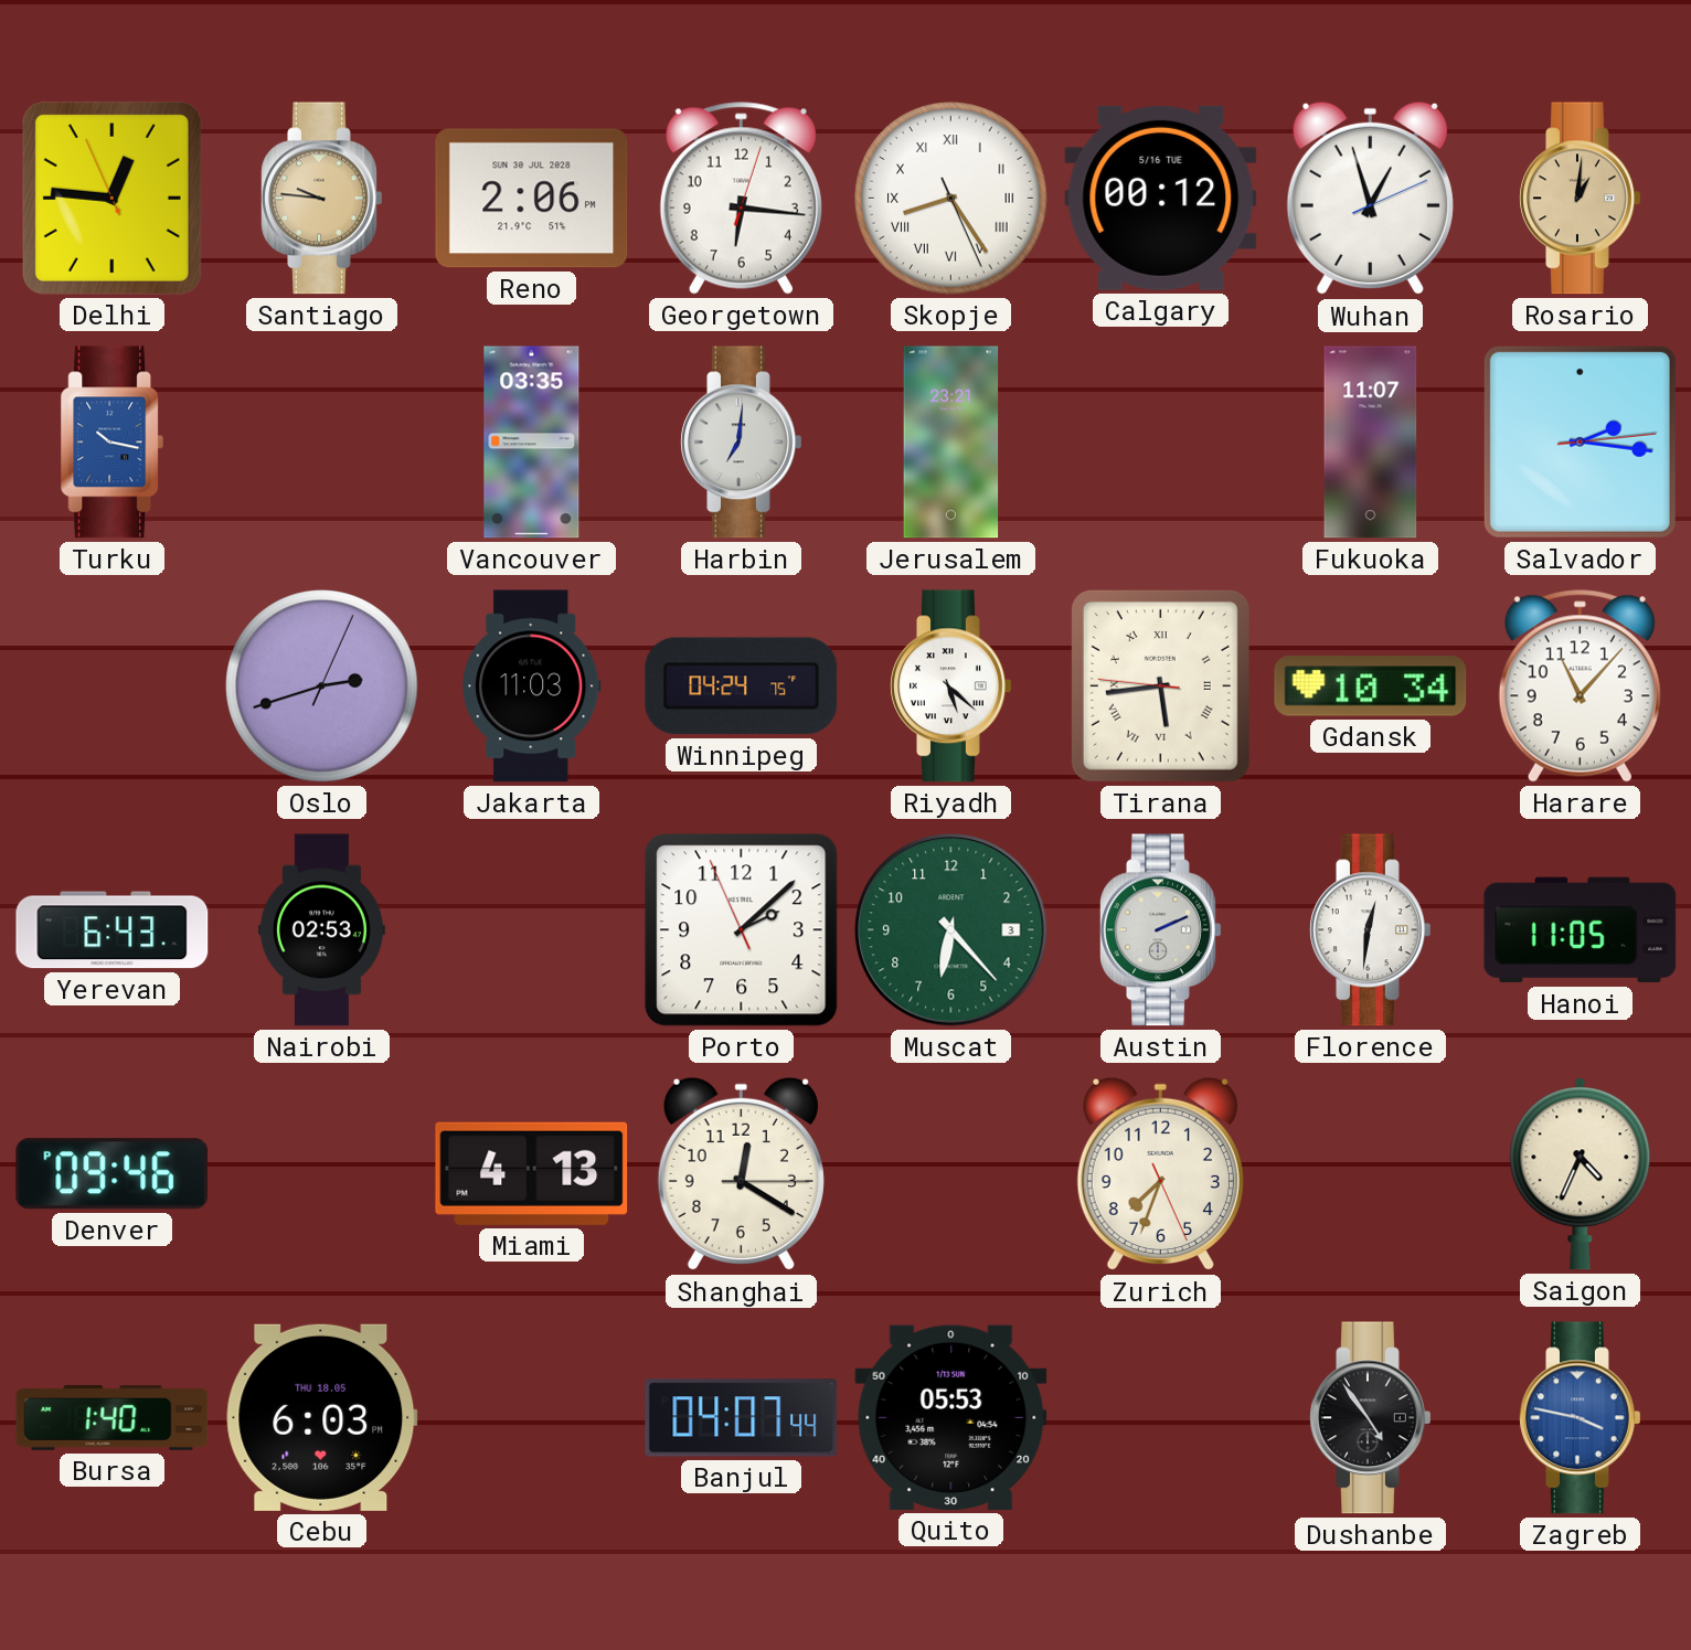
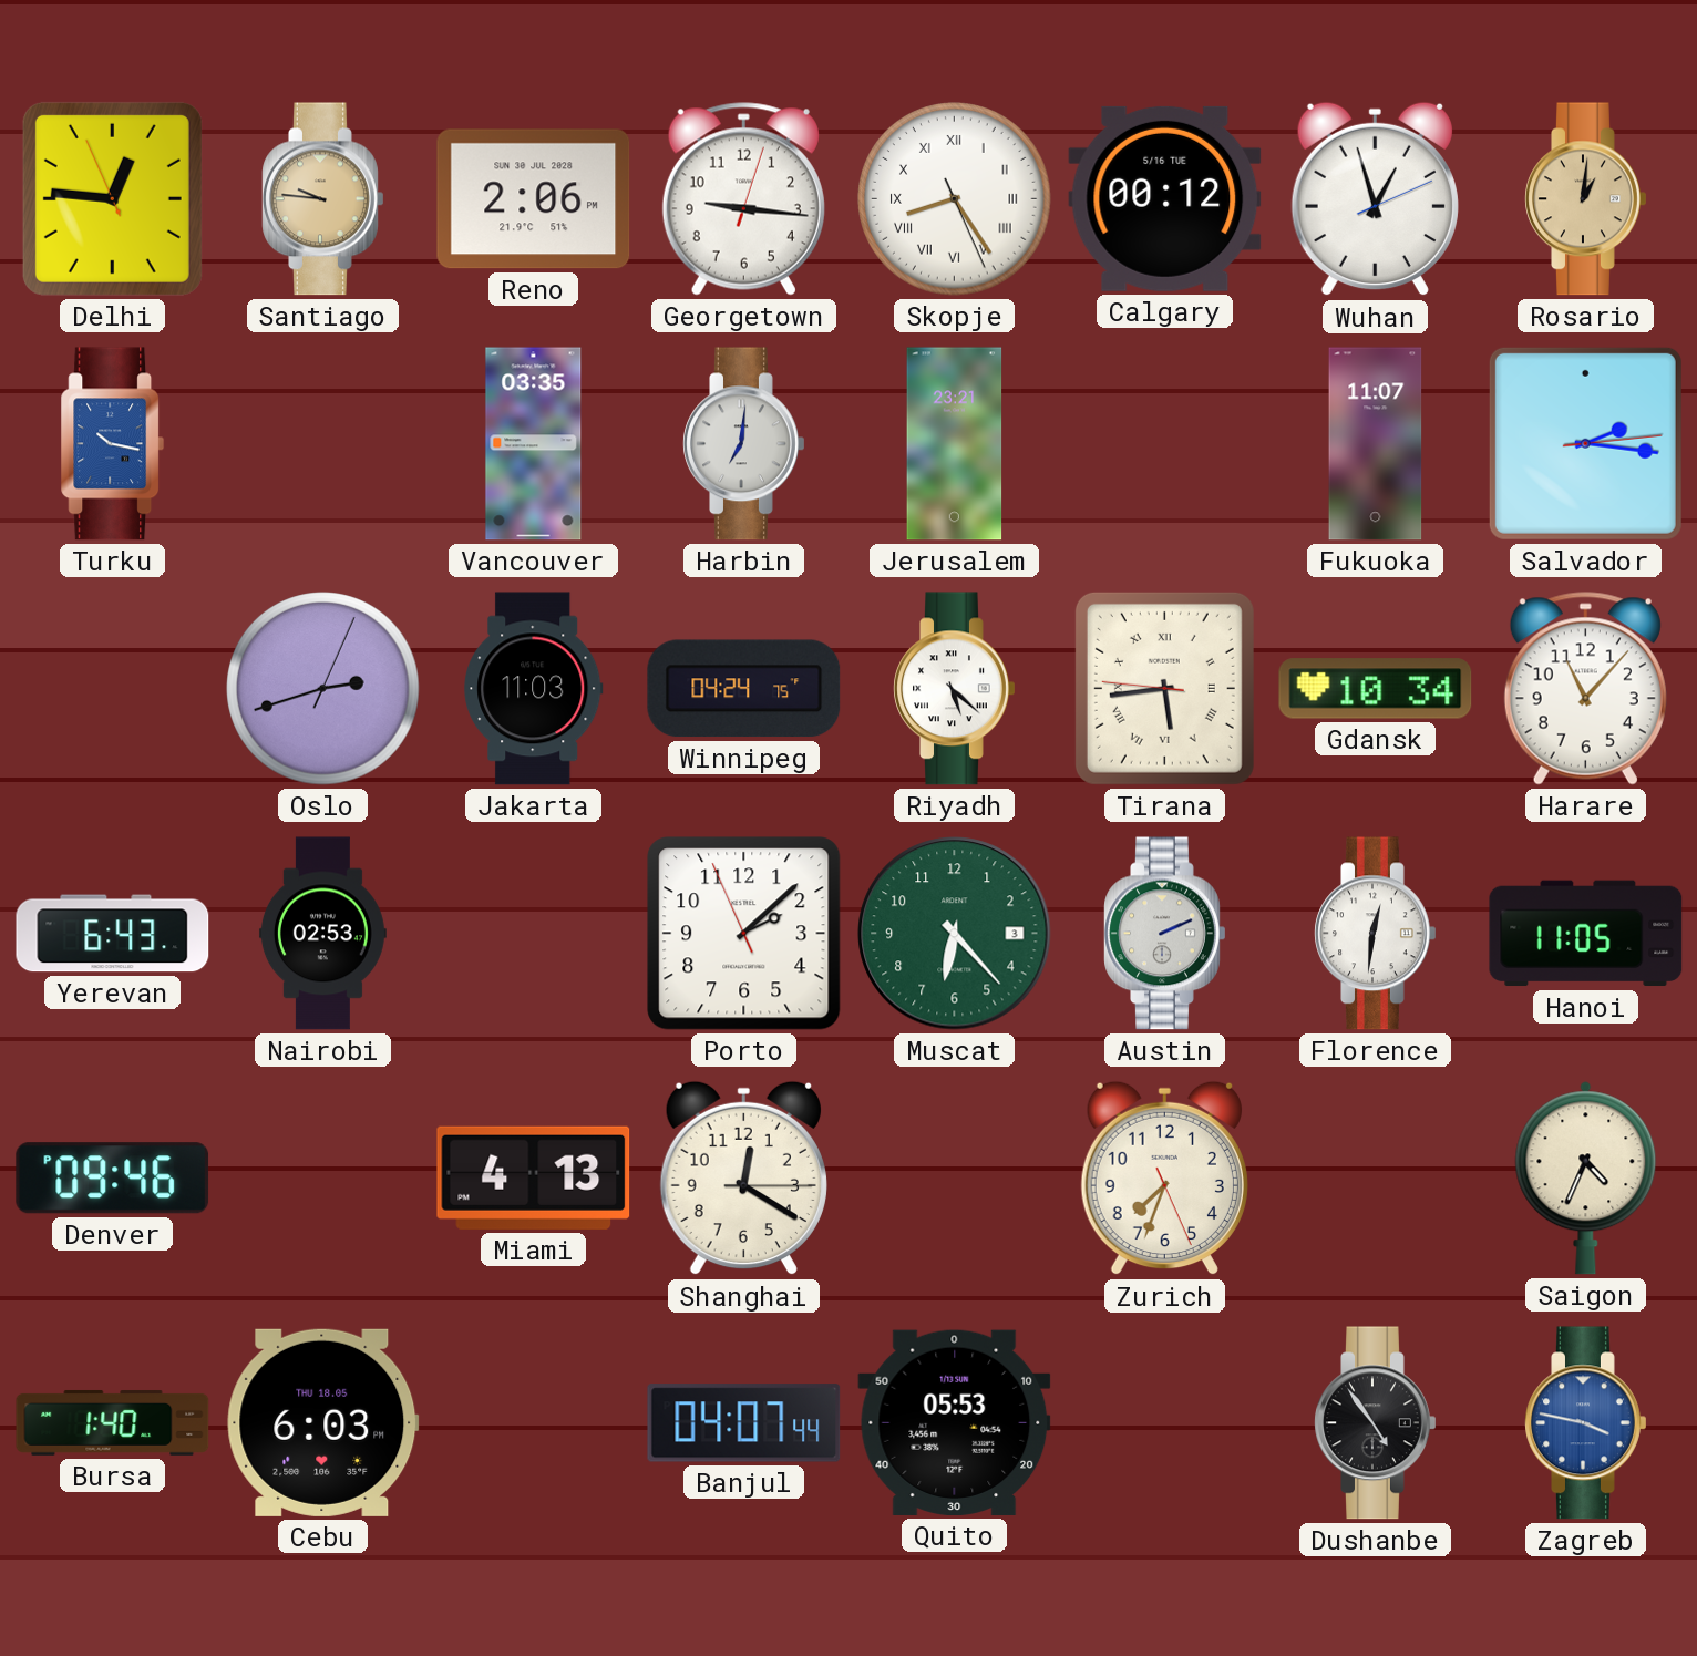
Georgetown: 6:16 -> 9:16
